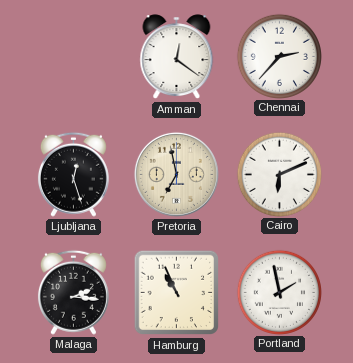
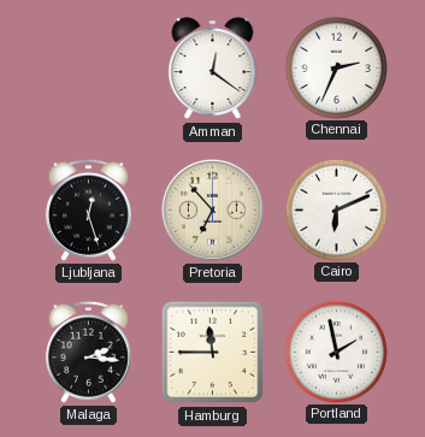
Chennai: 2:37 -> 2:34
Pretoria: 6:58 -> 6:53
Hamburg: 10:56 -> 11:45
